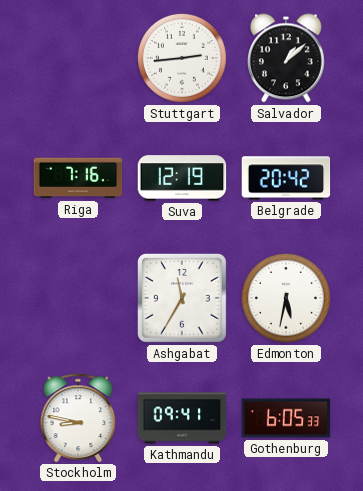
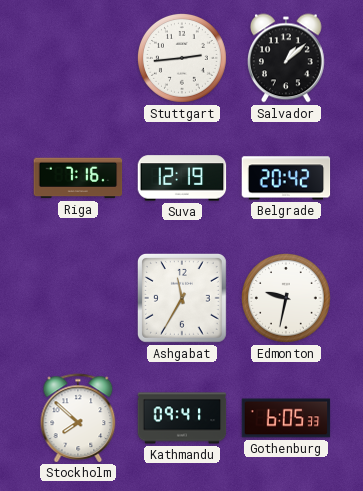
Edmonton: 5:32 -> 9:32
Stockholm: 8:47 -> 7:52
